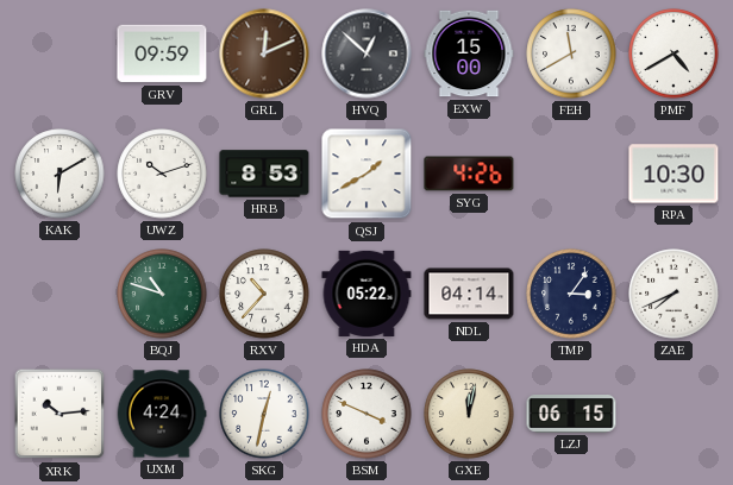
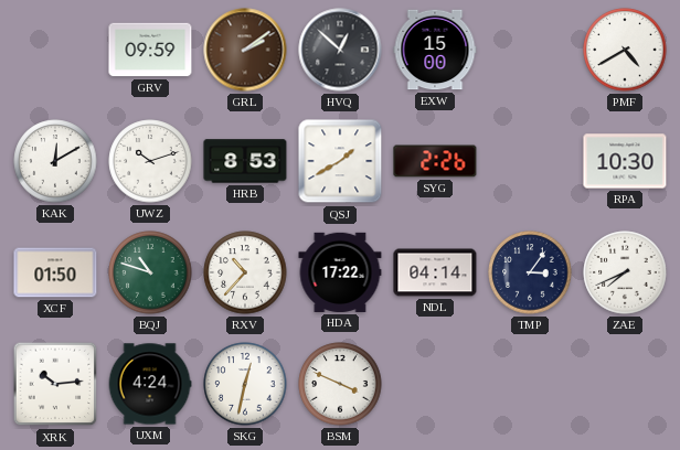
GRL: 12:11 -> 2:09
FEH: 11:40 -> none
KAK: 6:10 -> 12:10
SYG: 4:26 -> 2:26
XCF: none -> 01:50
HDA: 05:22 -> 17:22
GXE: 12:02 -> none
LZJ: 06:15 -> none
